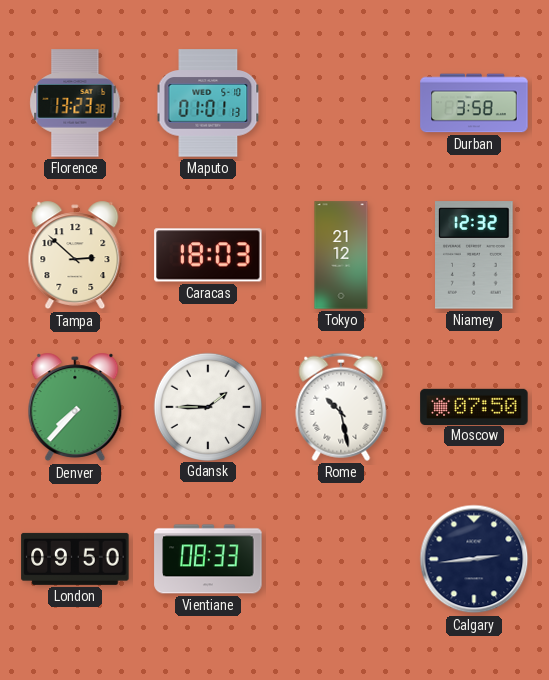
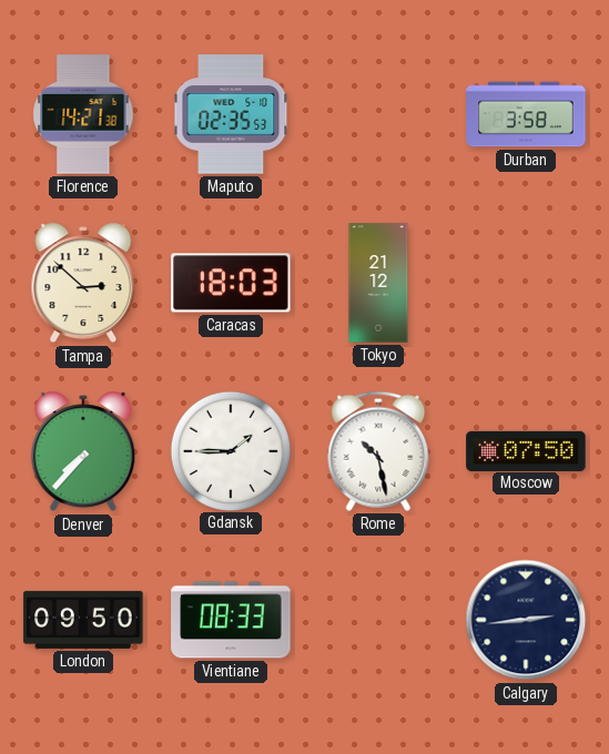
Florence: 13:23 -> 14:21
Maputo: 01:01 -> 02:35
Niamey: 12:32 -> none
